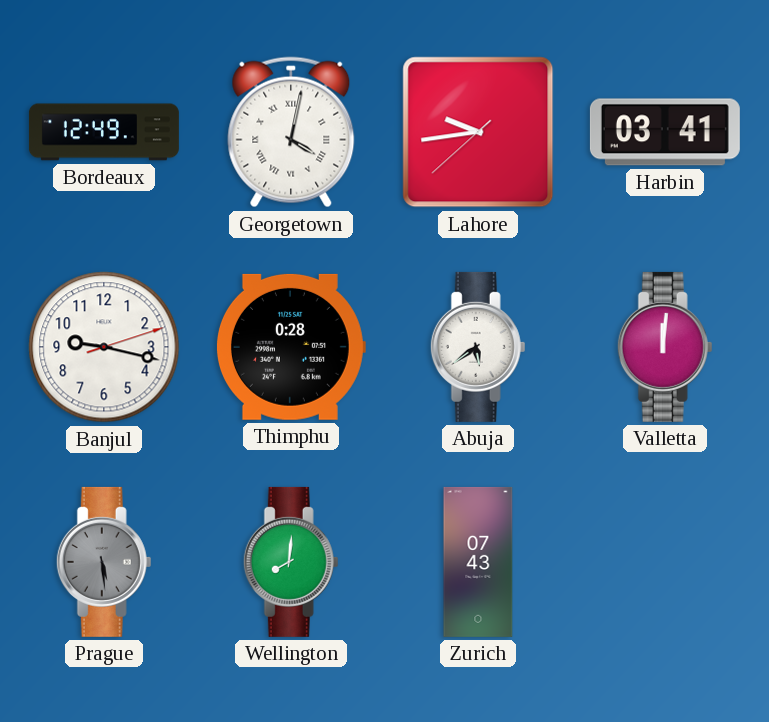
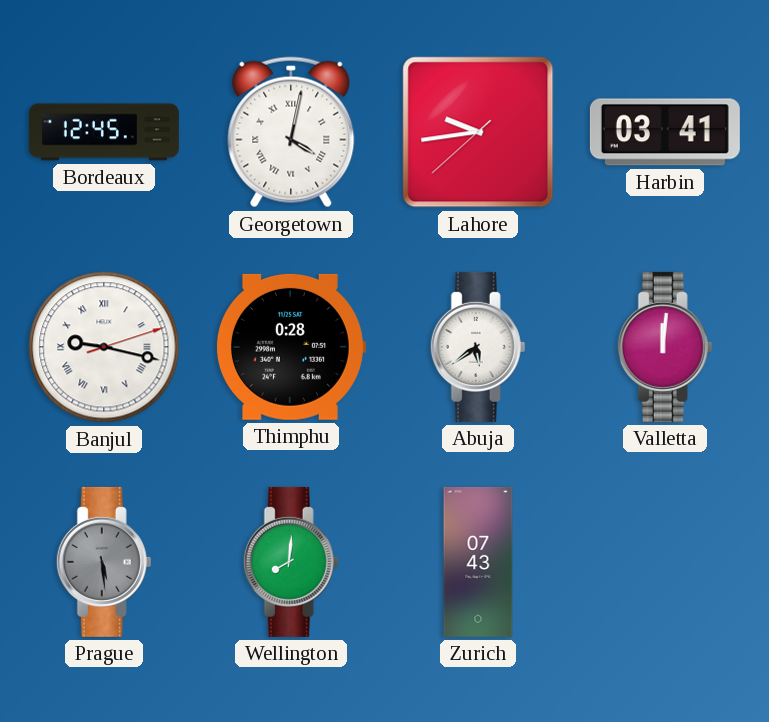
Bordeaux: 12:49 -> 12:45
Banjul numerals: Arabic -> Roman
